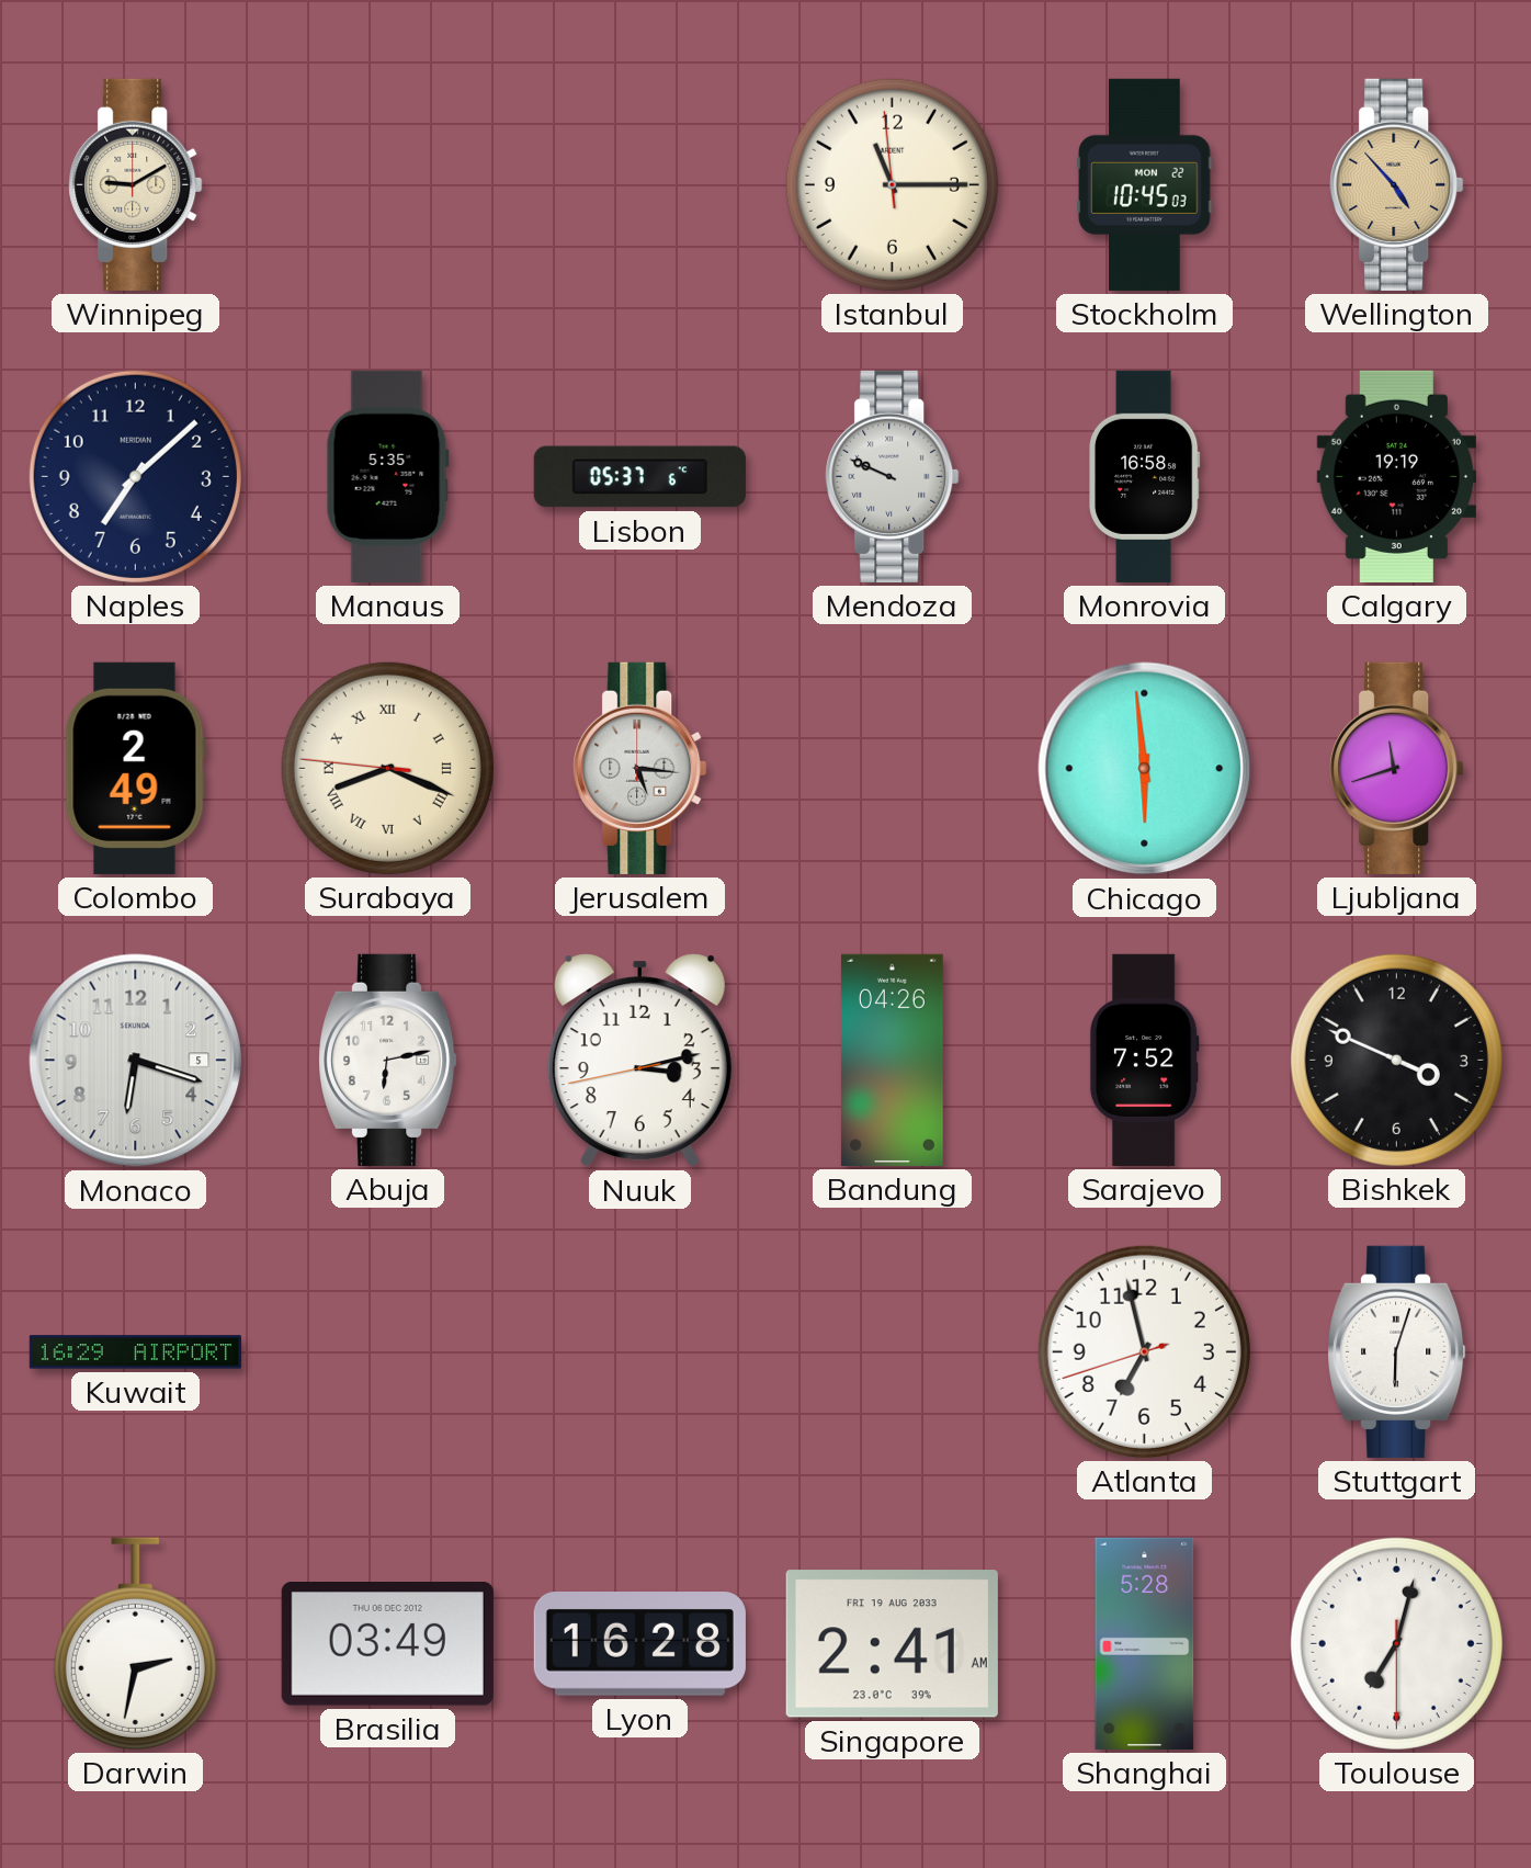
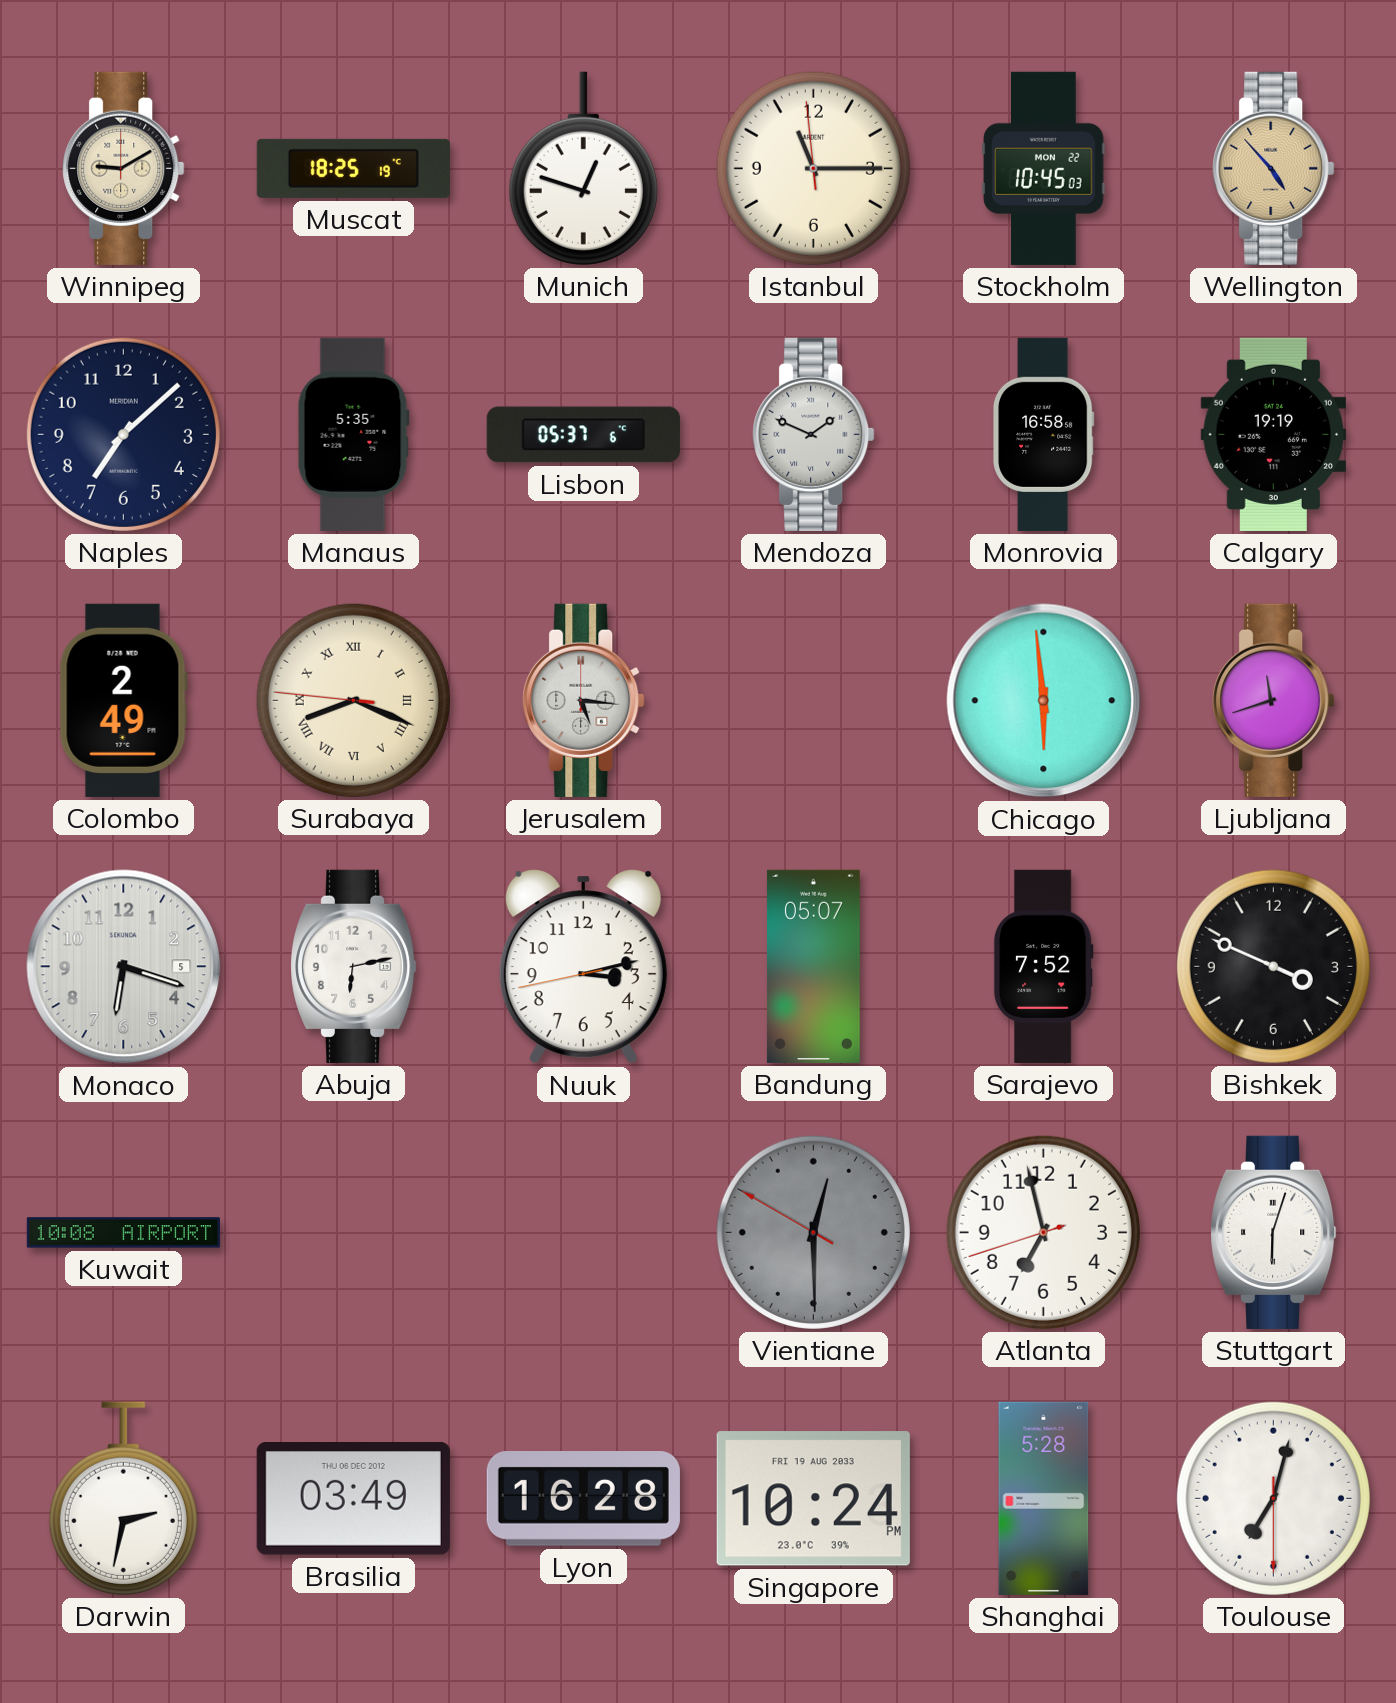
Muscat: none -> 18:25
Munich: none -> 12:48
Mendoza: 9:49 -> 1:49
Bandung: 04:26 -> 05:07
Kuwait: 16:29 -> 10:08
Vientiane: none -> 12:29
Singapore: 2:41 -> 10:24
